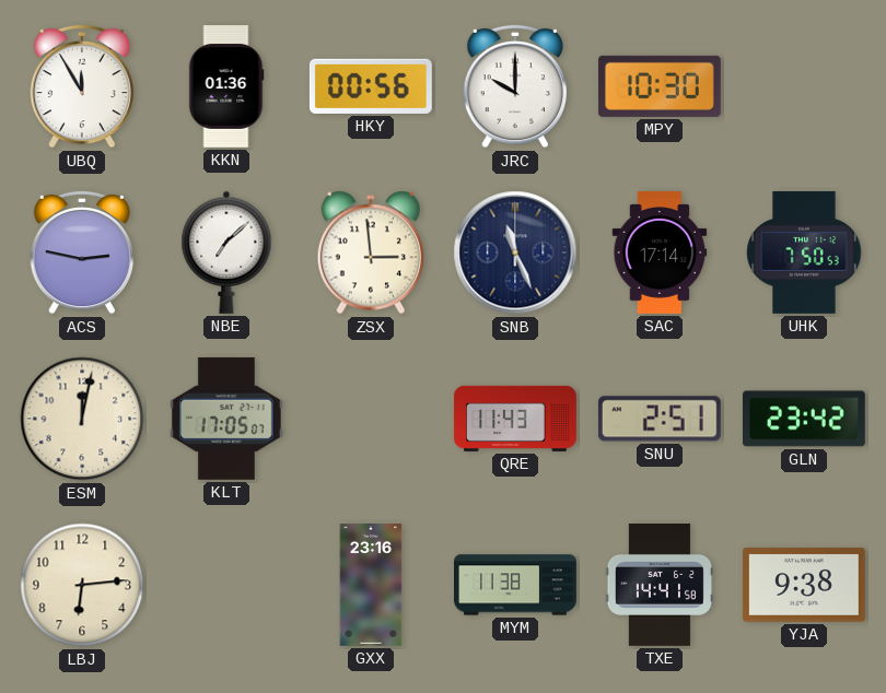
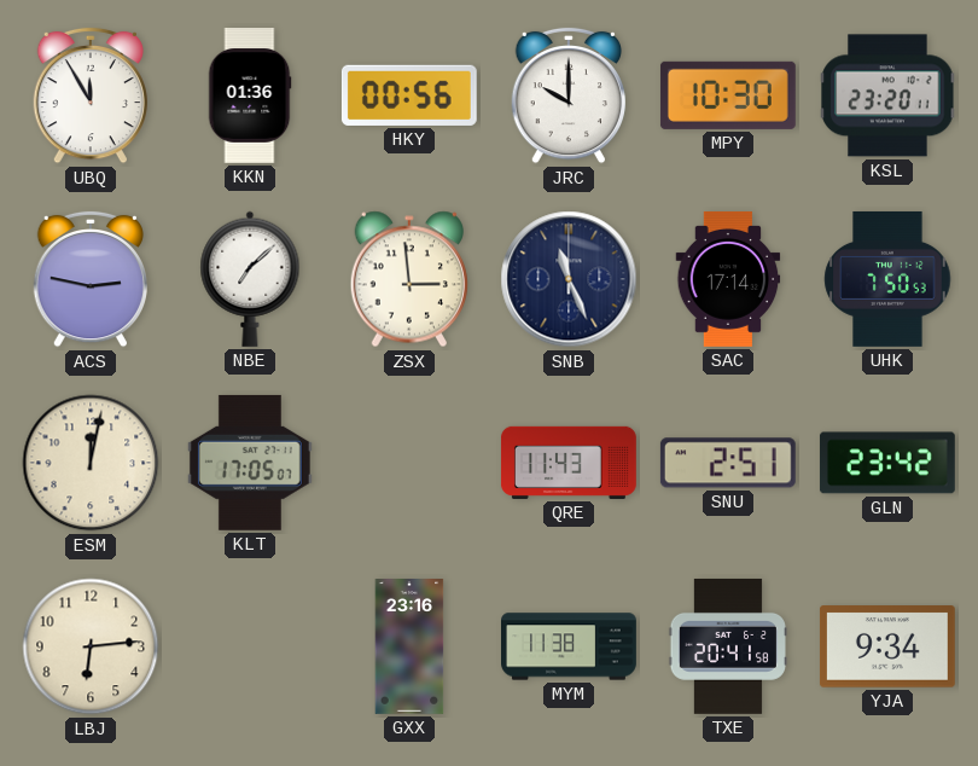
KSL: none -> 23:20
TXE: 14:41 -> 20:41
YJA: 9:38 -> 9:34
